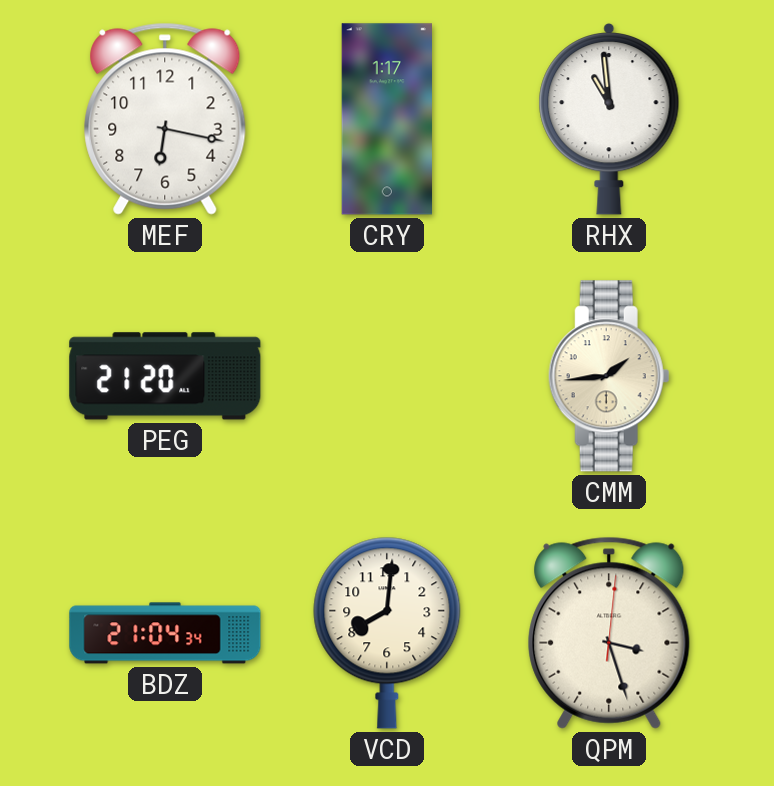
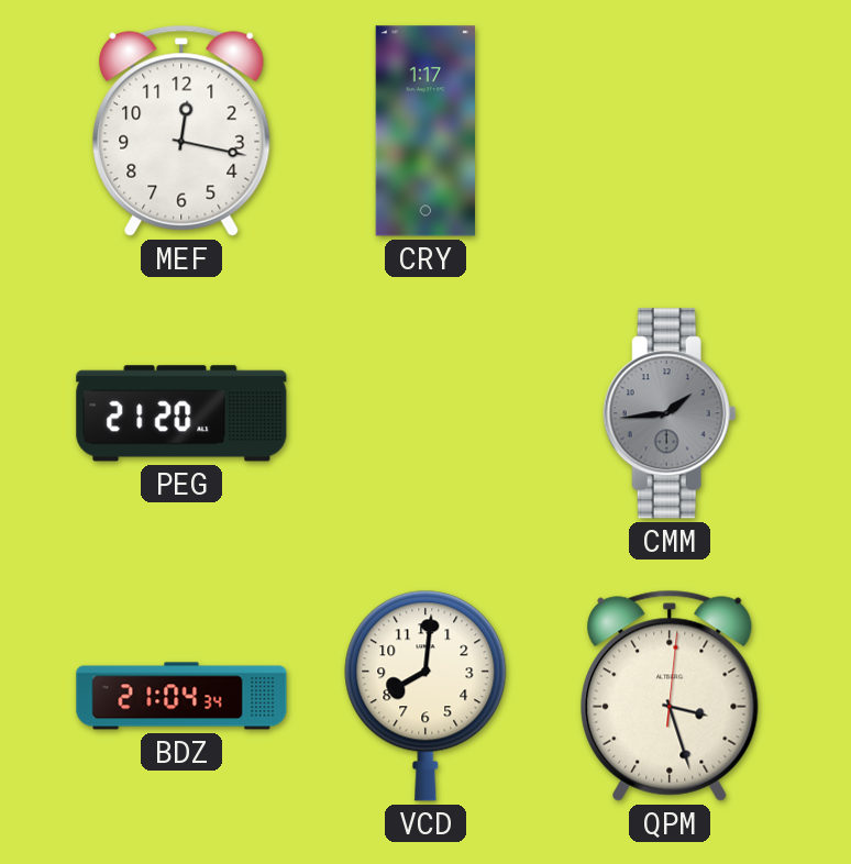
MEF: 6:17 -> 12:17
RHX: 10:59 -> none
CMM dial: cream -> grey
